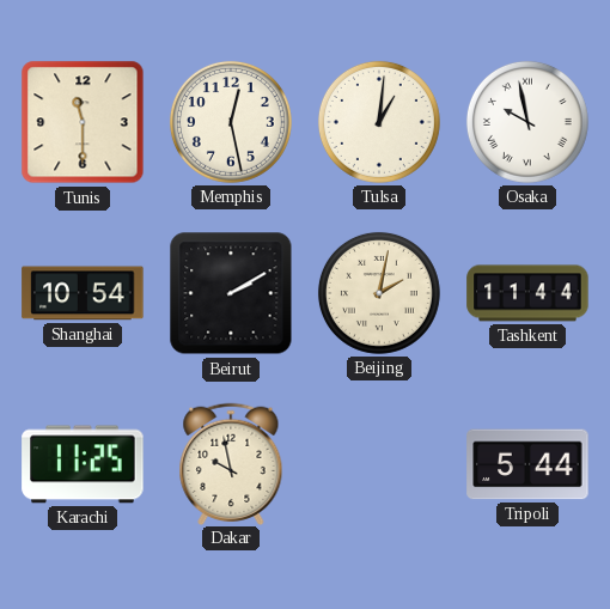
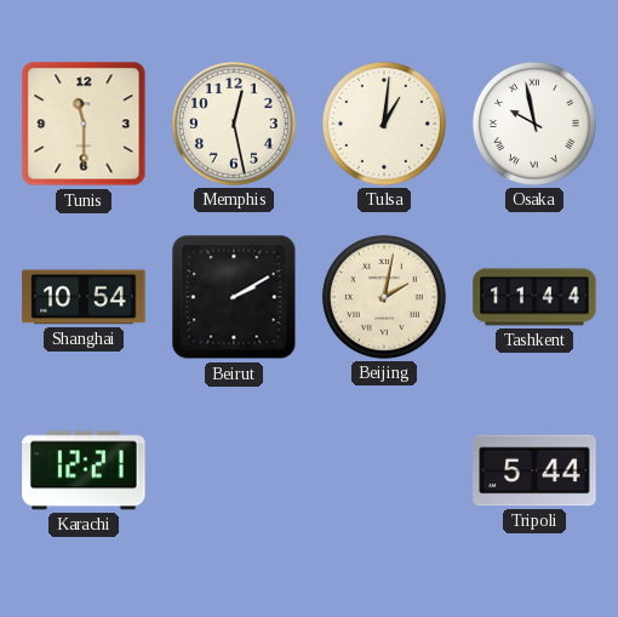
Karachi: 11:25 -> 12:21
Dakar: 9:58 -> none
